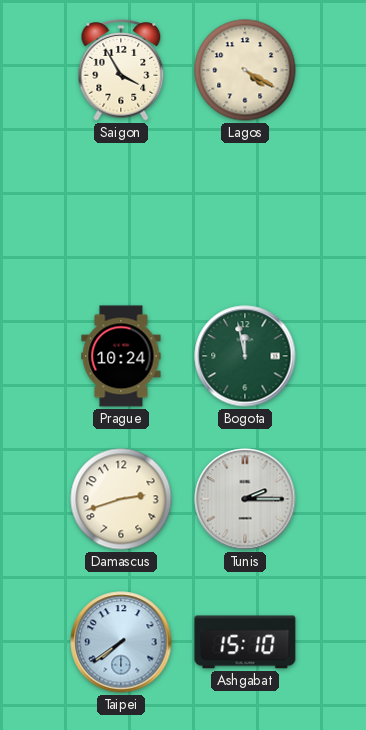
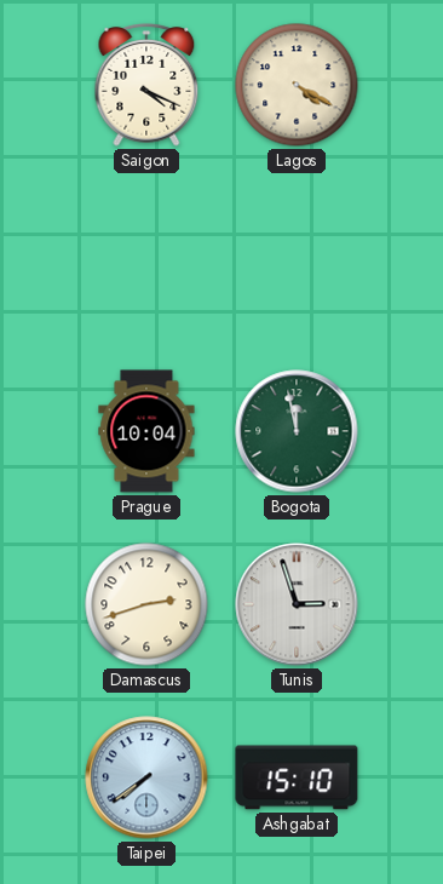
Saigon: 3:55 -> 4:19
Prague: 10:24 -> 10:04
Tunis: 2:15 -> 2:57
